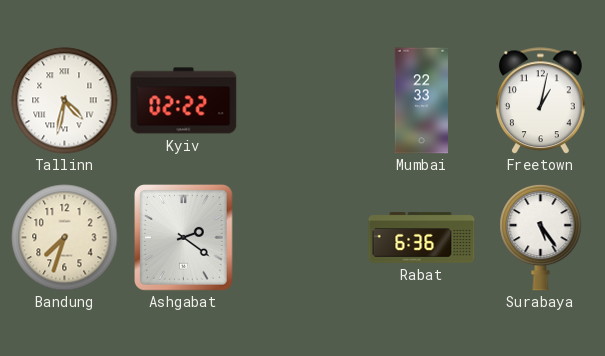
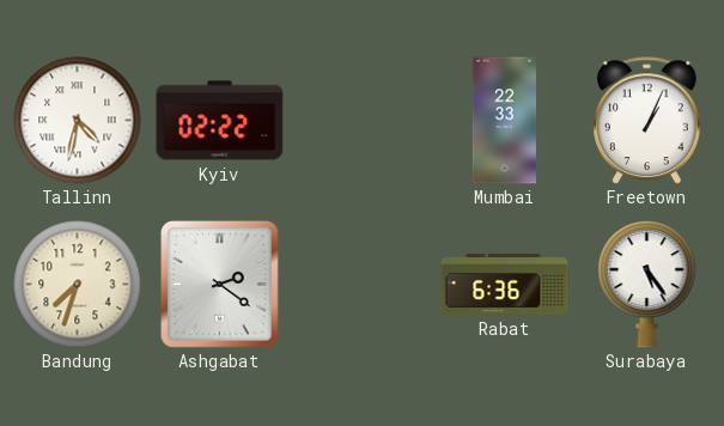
Freetown: 1:02 -> 1:04
